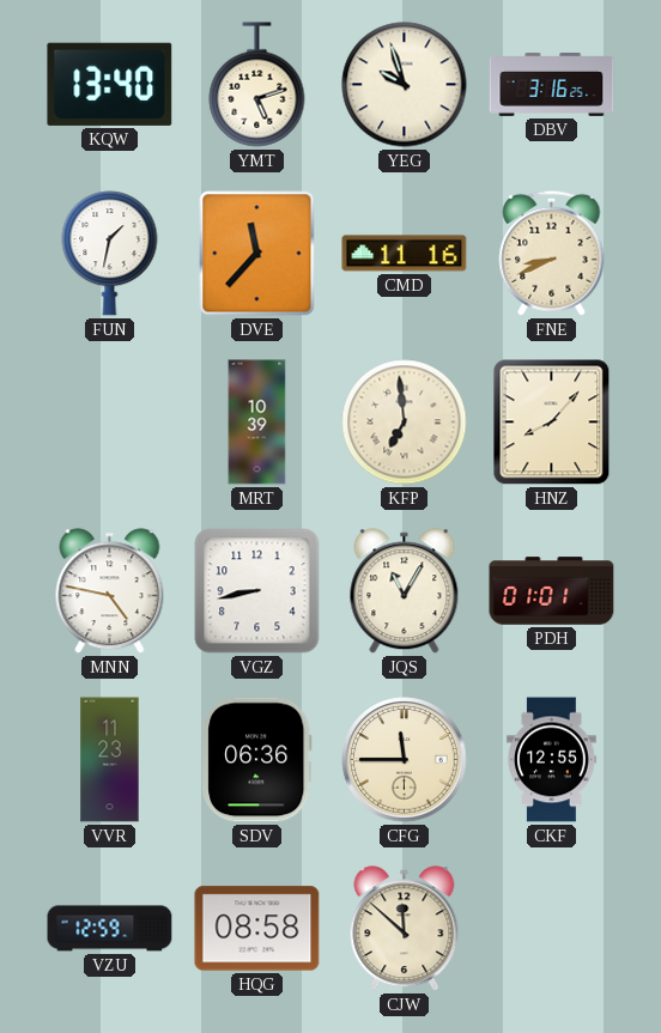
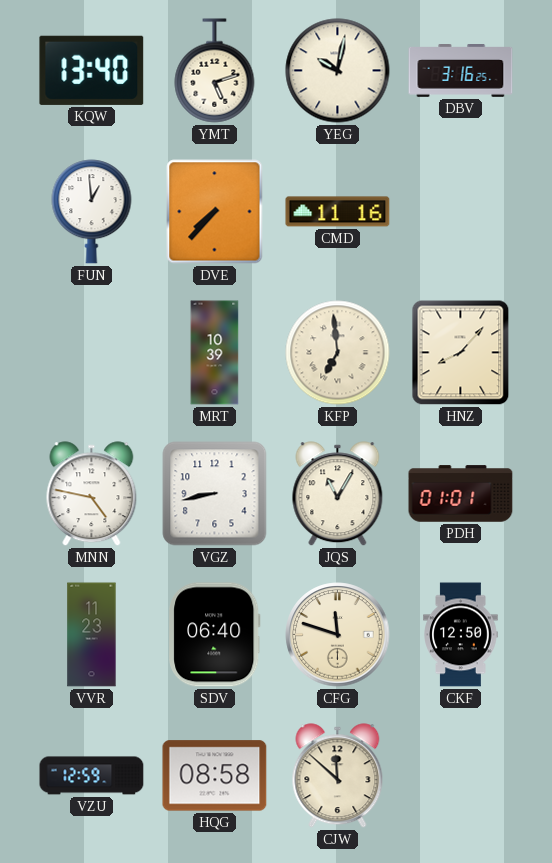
YEG: 9:57 -> 10:02
FUN: 1:32 -> 12:59
DVE: 11:37 -> 7:37
FNE: 8:41 -> none
SDV: 06:36 -> 06:40
CFG: 11:45 -> 11:48
CKF: 12:55 -> 12:50
